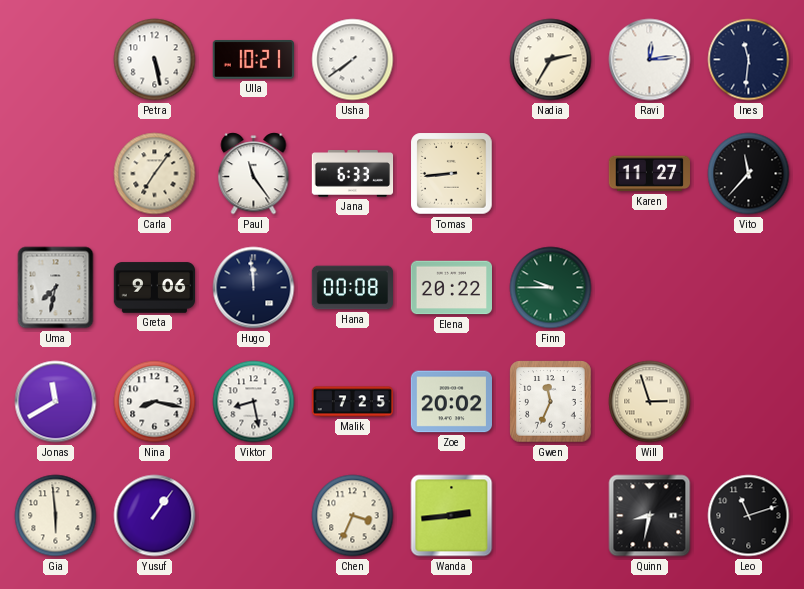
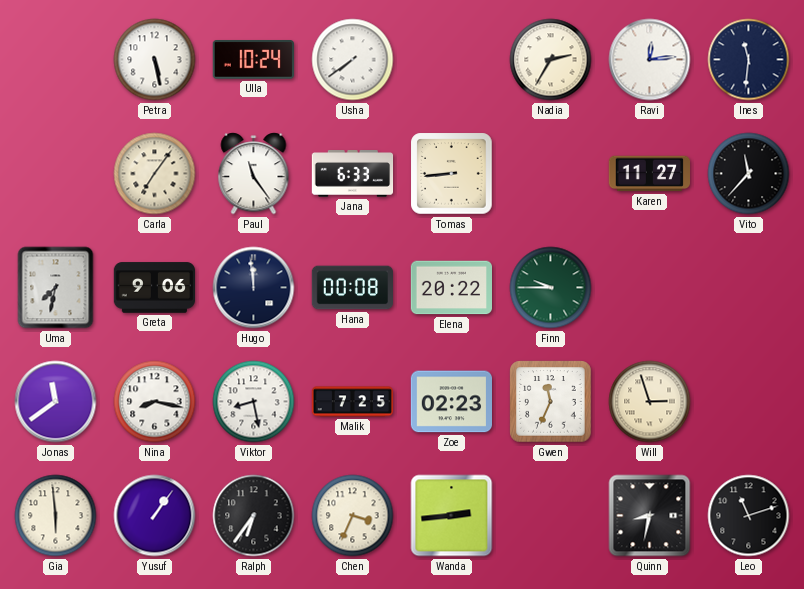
Ulla: 10:21 -> 10:24
Jonas: 11:40 -> 11:39
Zoe: 20:02 -> 02:23
Ralph: none -> 6:36
